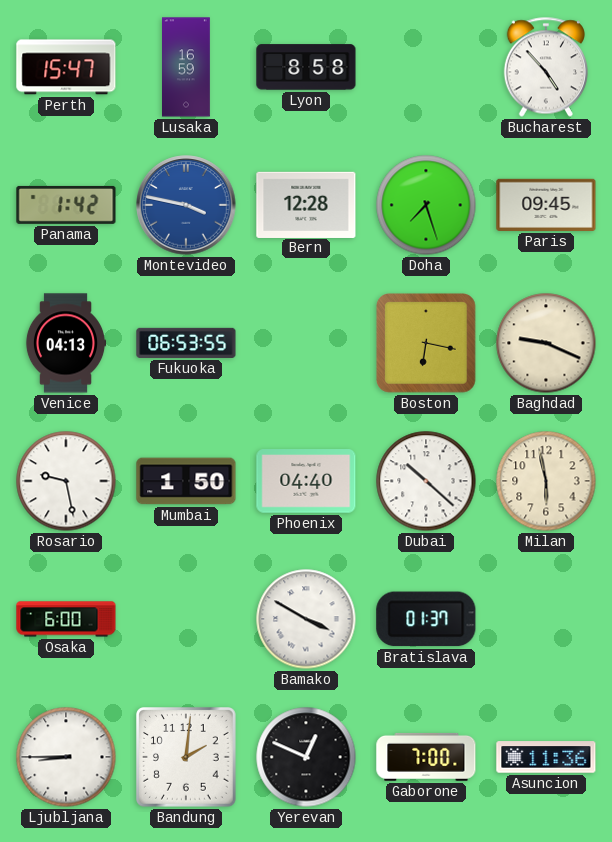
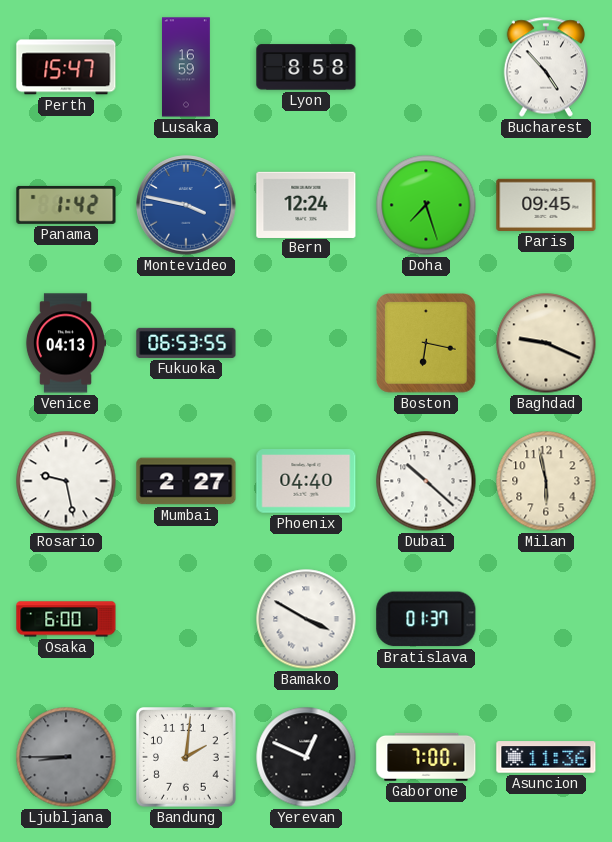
Bern: 12:28 -> 12:24
Mumbai: 1:50 -> 2:27
Ljubljana dial: white -> grey
